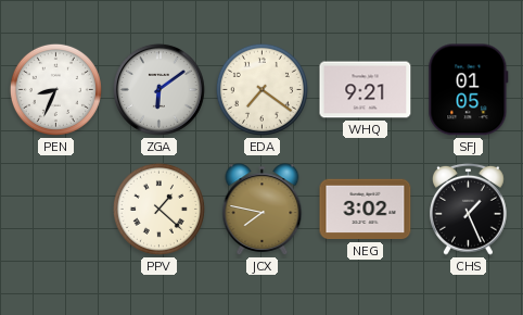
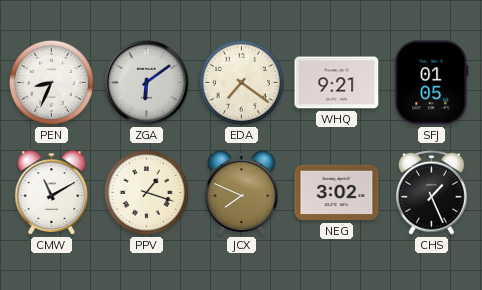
CMW: none -> 11:10
PPV: 1:22 -> 1:18
JCX: 7:47 -> 7:49
